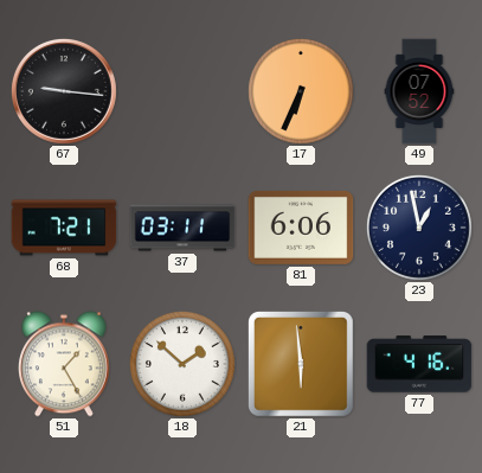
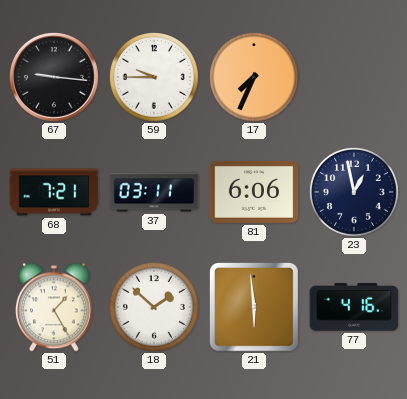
59: none -> 9:45
17: 6:34 -> 7:34
49: 07:52 -> none
